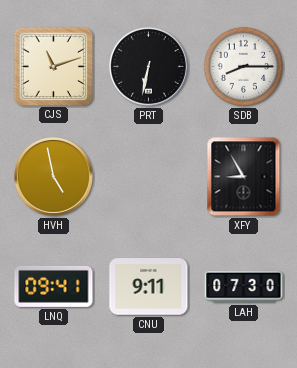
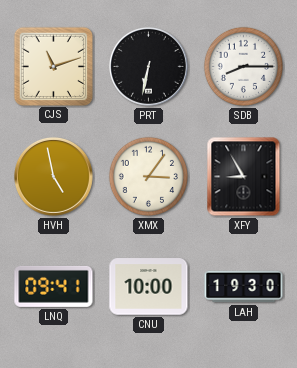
XMX: none -> 3:06
CNU: 9:11 -> 10:00
LAH: 07:30 -> 19:30
